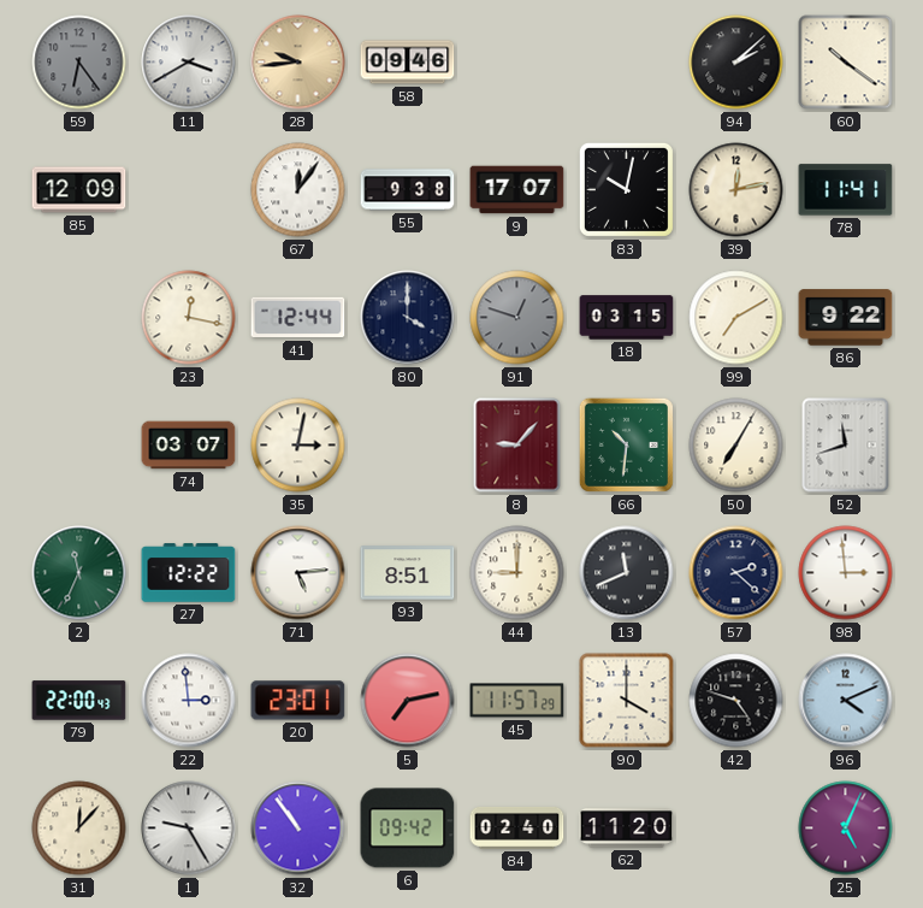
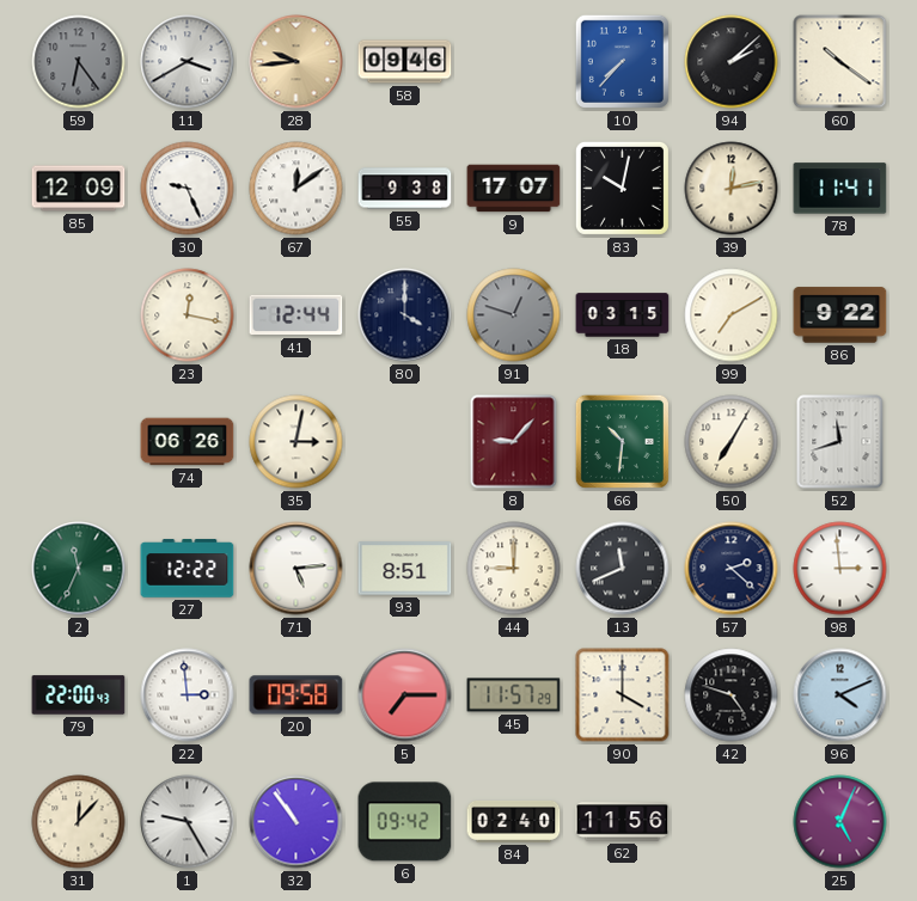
10: none -> 7:37
30: none -> 9:26
67: 12:06 -> 12:09
74: 03:07 -> 06:26
20: 23:01 -> 09:58
5: 7:13 -> 7:15
62: 11:20 -> 11:56
